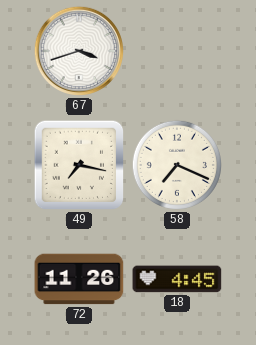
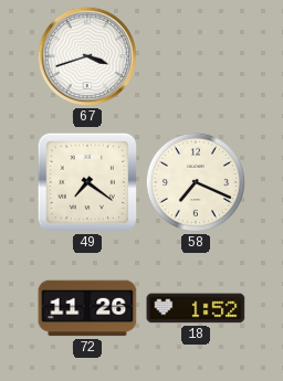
49: 7:17 -> 7:21
18: 4:45 -> 1:52
